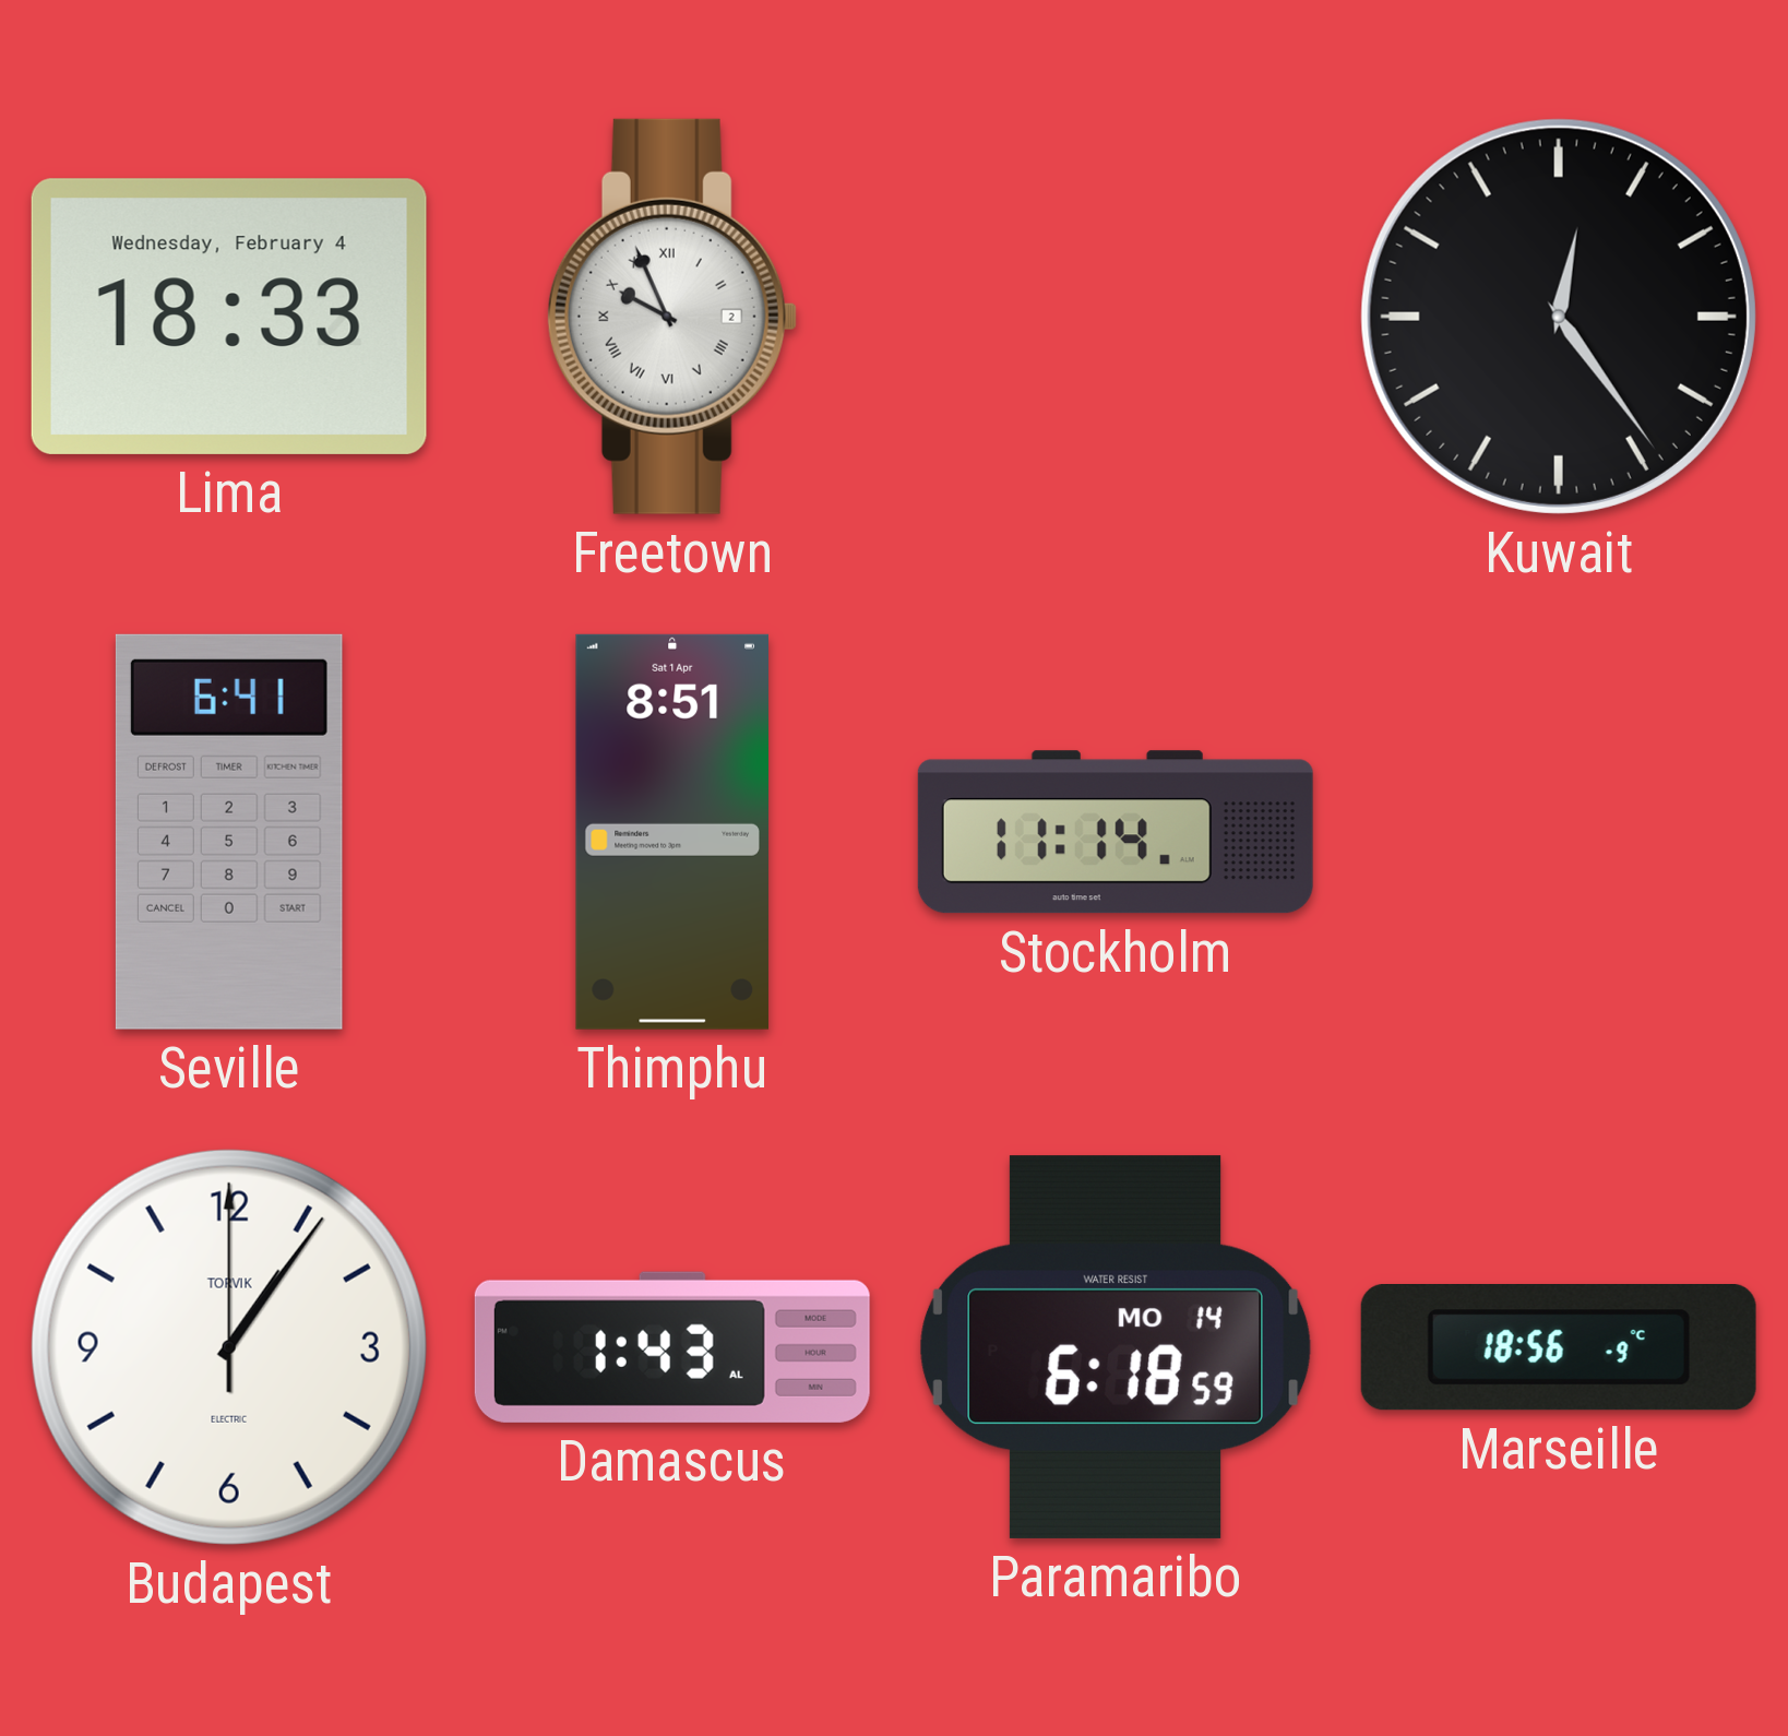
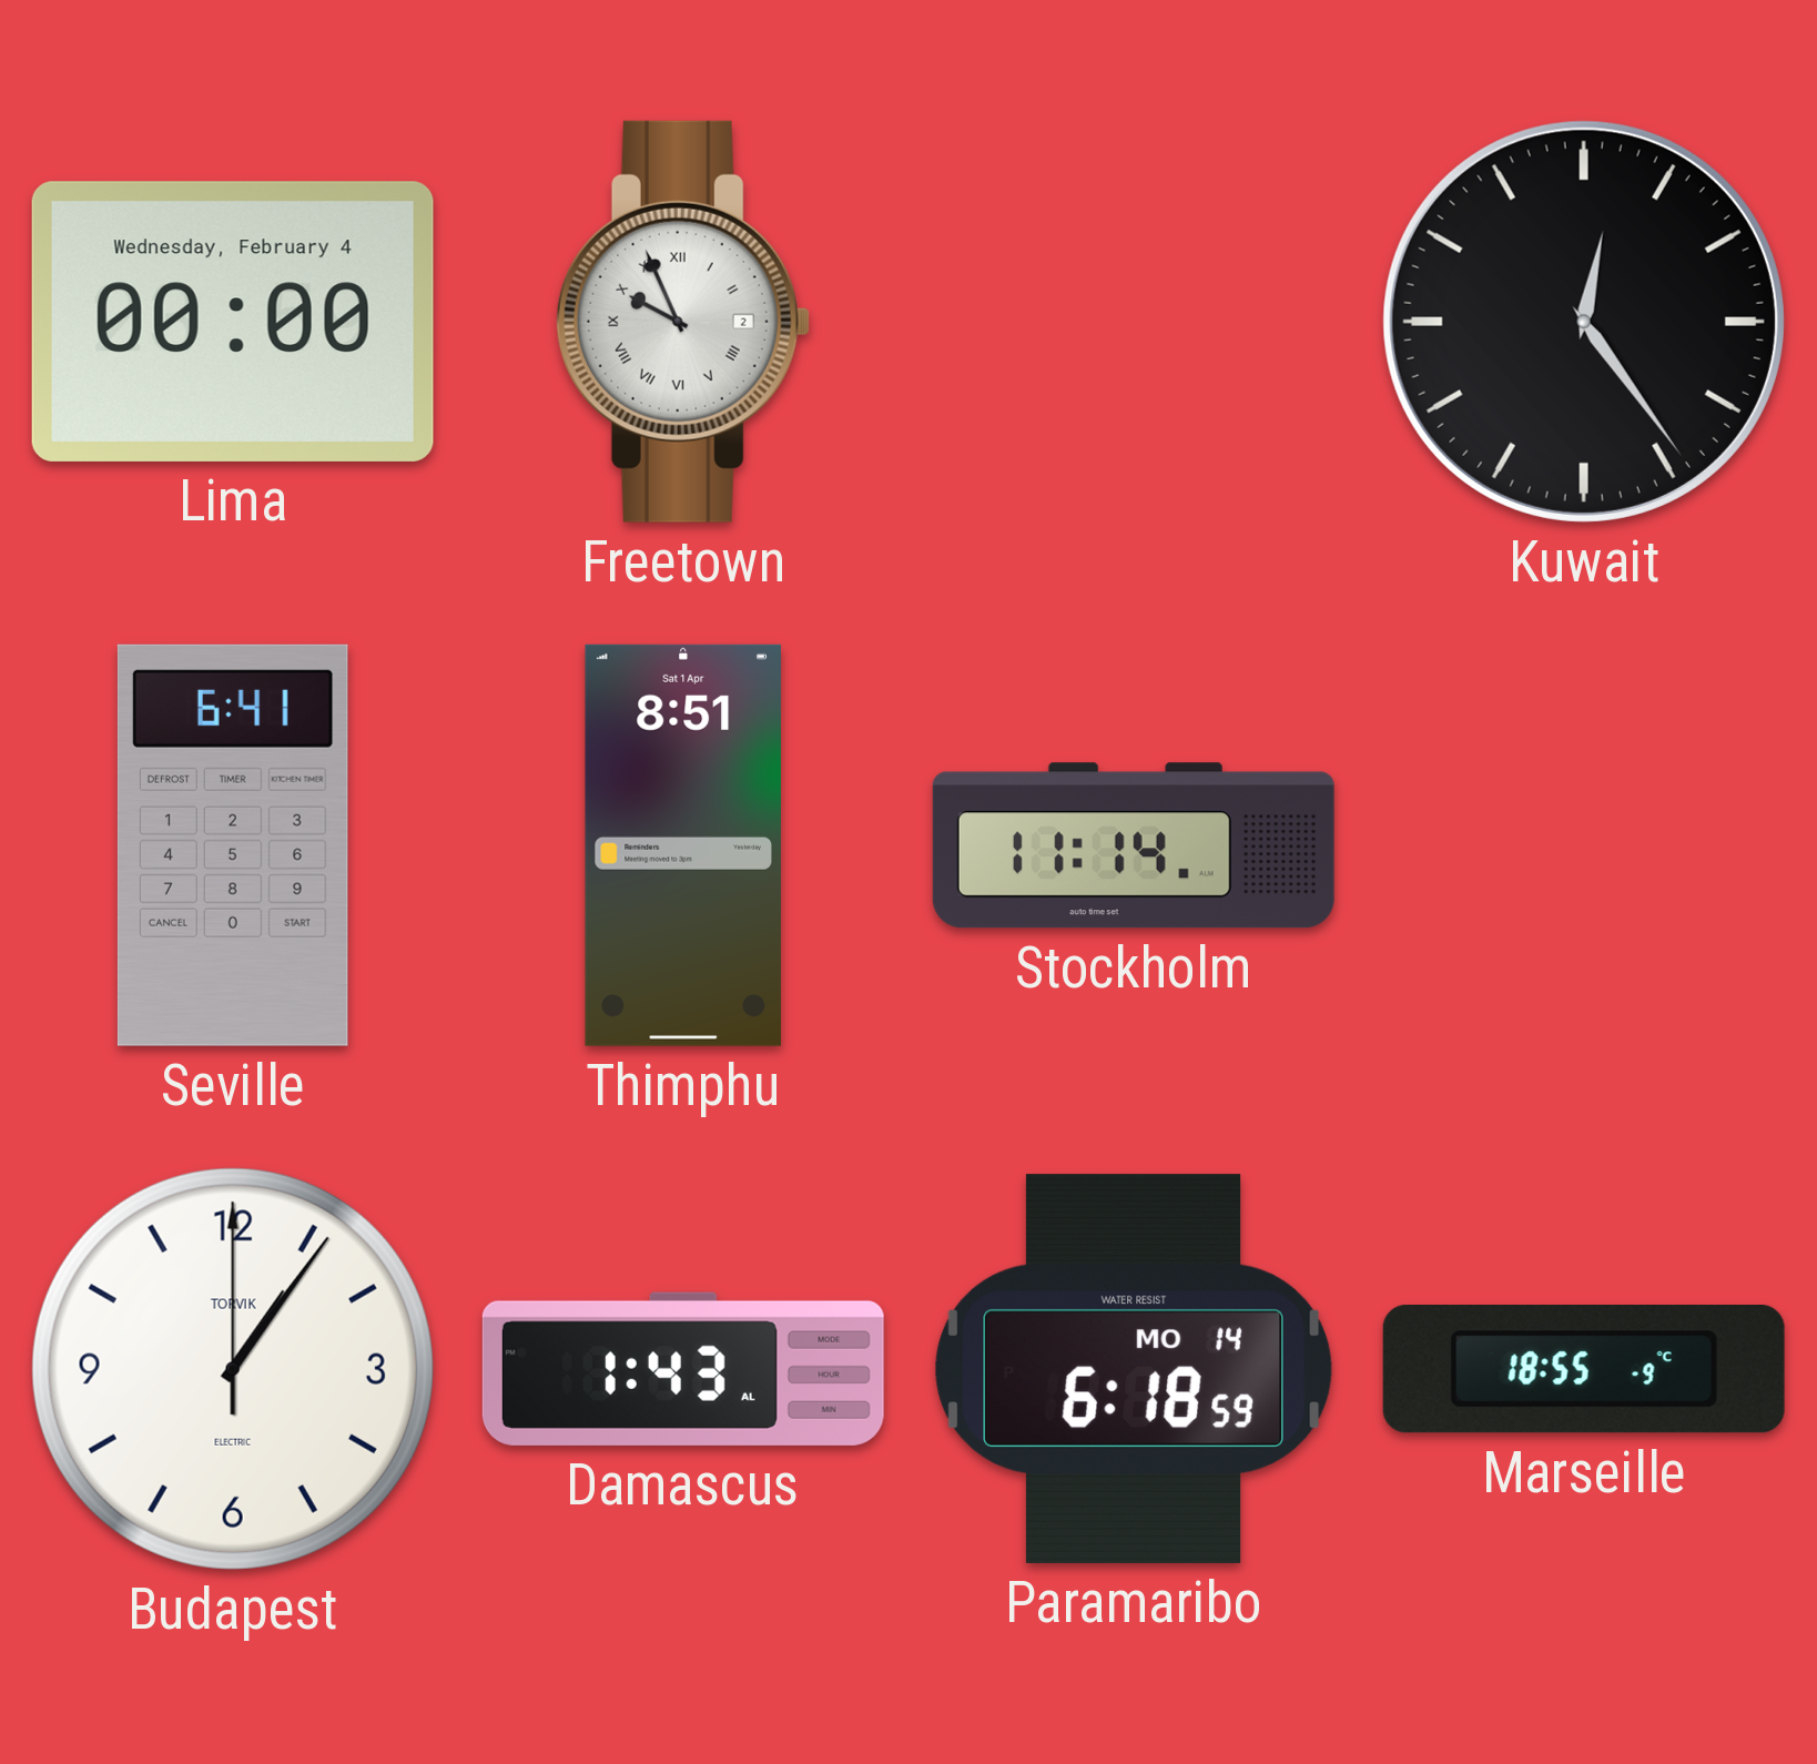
Lima: 18:33 -> 00:00
Marseille: 18:56 -> 18:55
